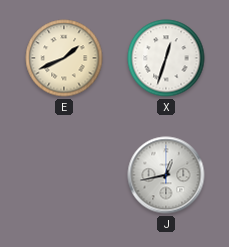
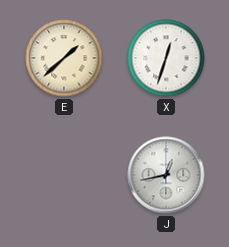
E: 1:41 -> 1:38
